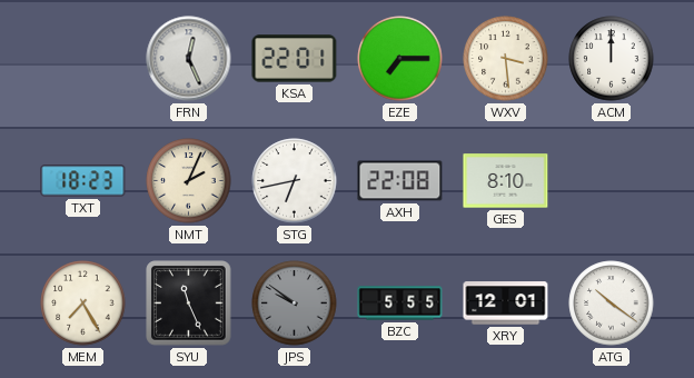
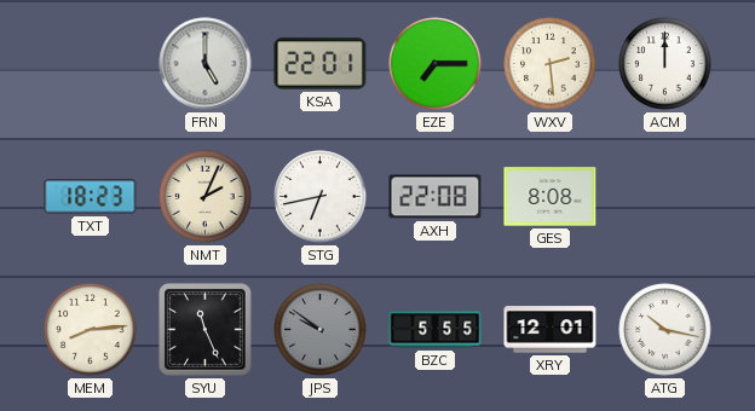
FRN: 12:26 -> 5:00
WXV: 3:29 -> 2:29
GES: 8:10 -> 8:08
MEM: 7:25 -> 8:14
ATG: 10:21 -> 10:17
